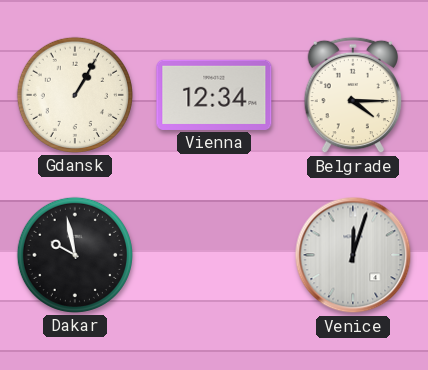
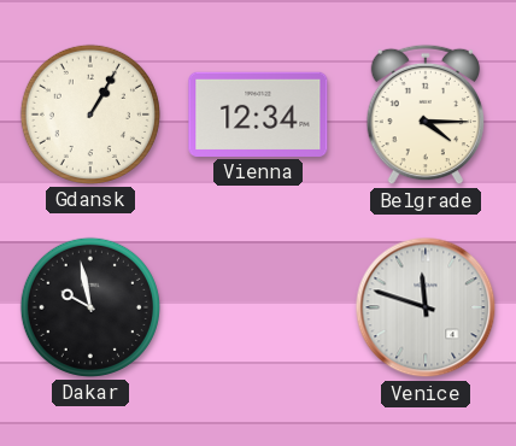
Venice: 12:03 -> 11:48
